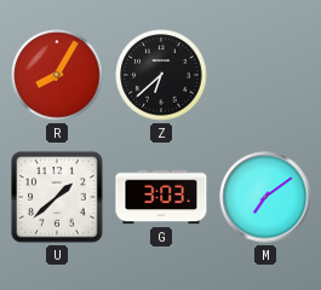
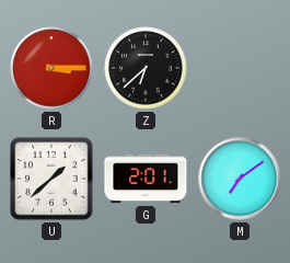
R: 8:05 -> 3:15
G: 3:03 -> 2:01
